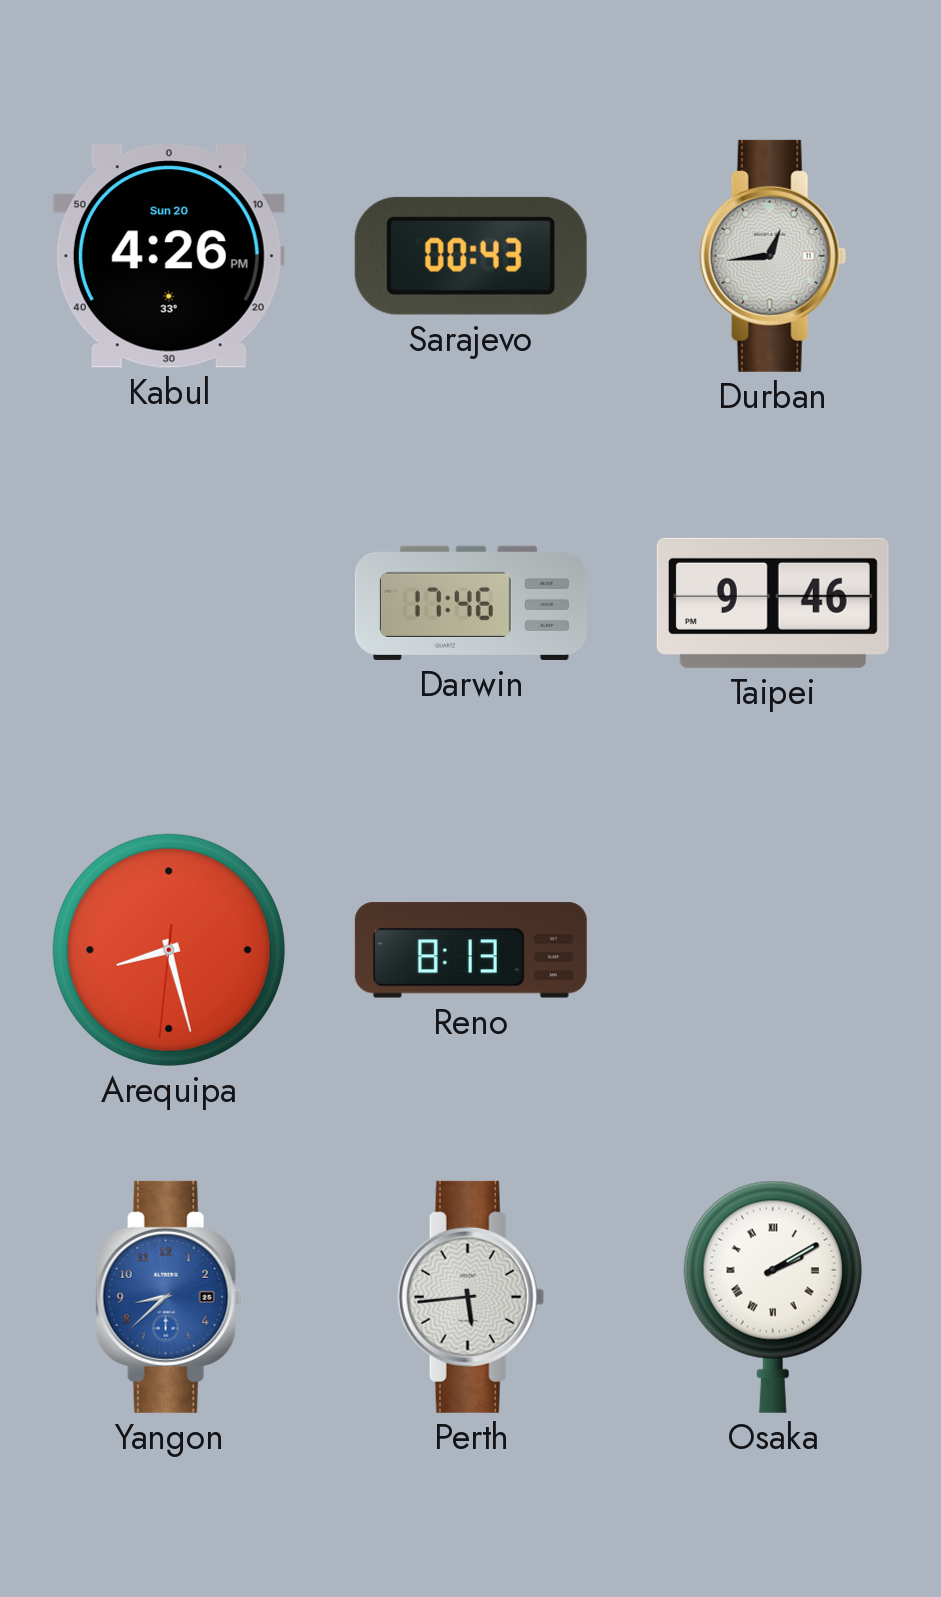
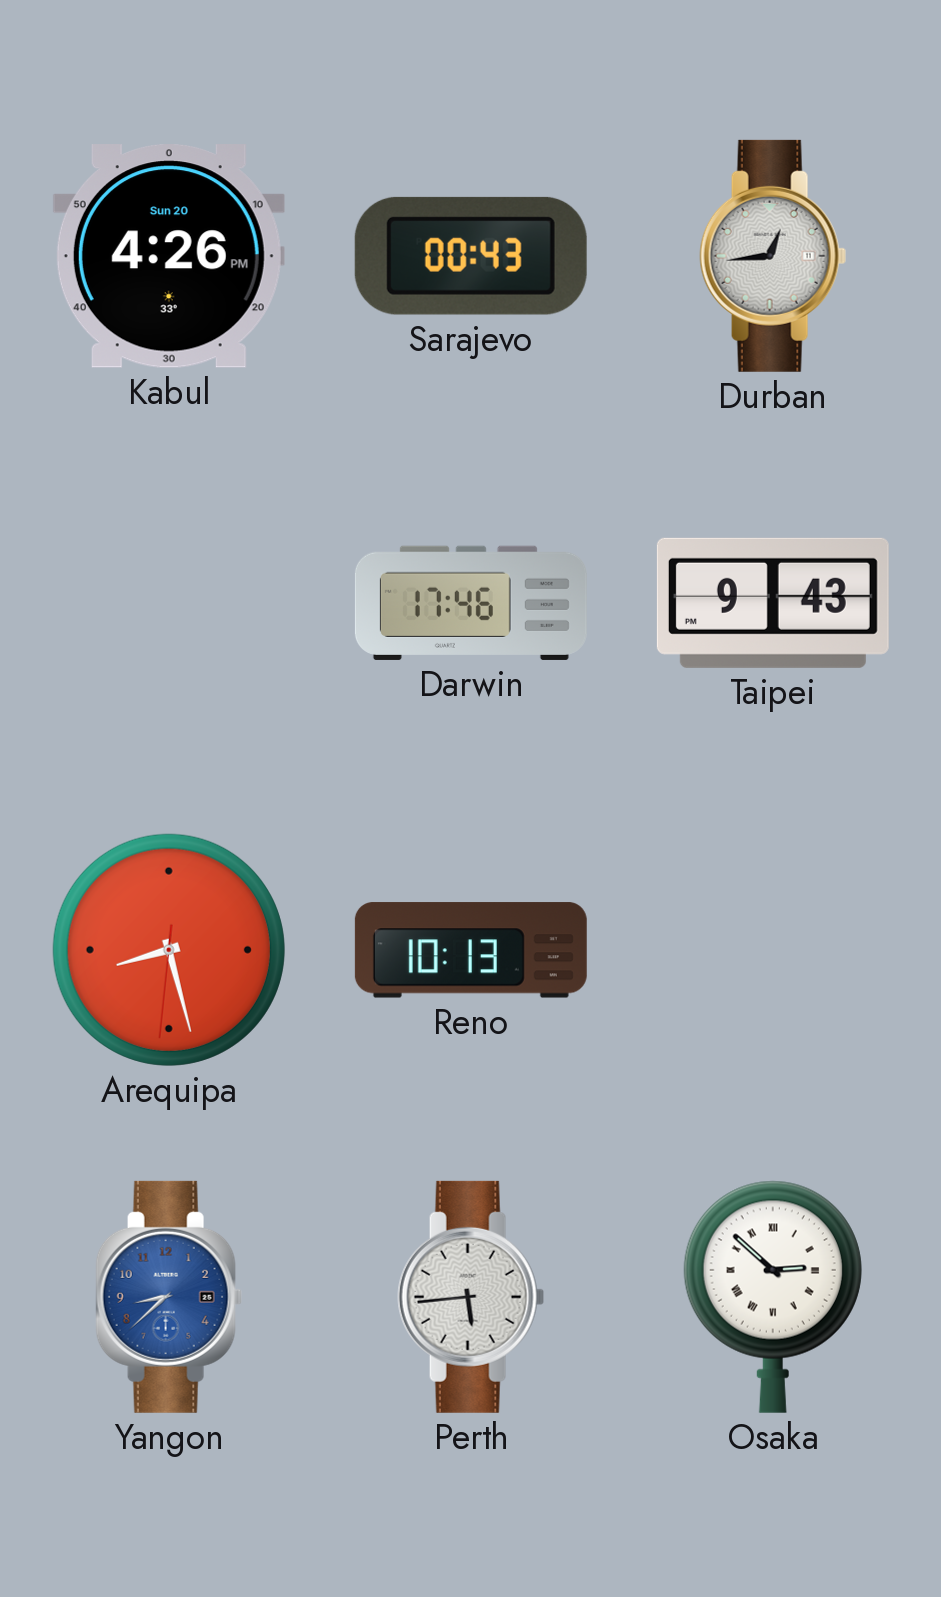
Taipei: 9:46 -> 9:43
Reno: 8:13 -> 10:13
Osaka: 2:10 -> 2:52
